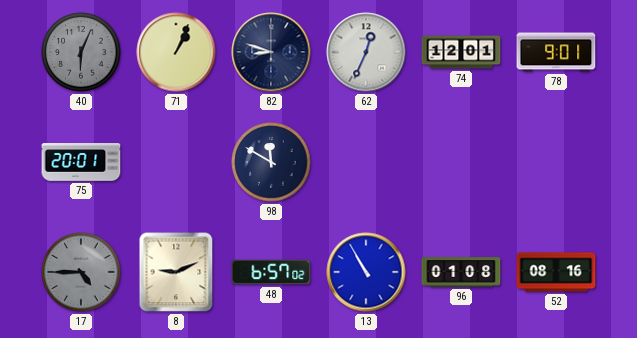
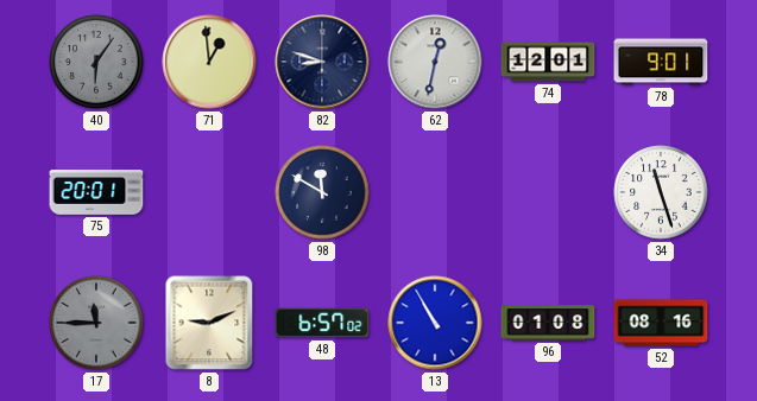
40: 6:04 -> 6:06
71: 1:04 -> 12:59
62: 12:34 -> 12:32
34: none -> 11:27
17: 4:45 -> 11:45
